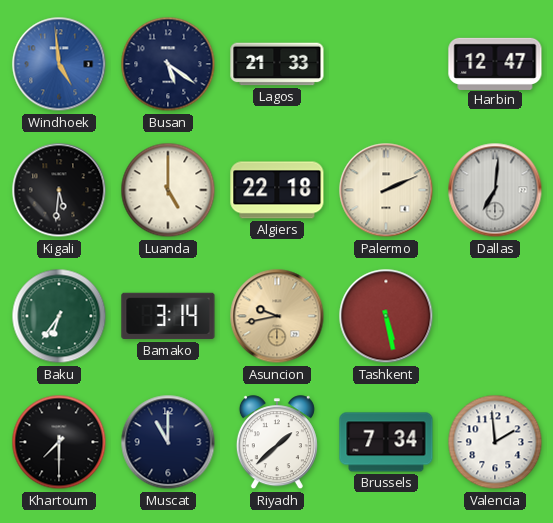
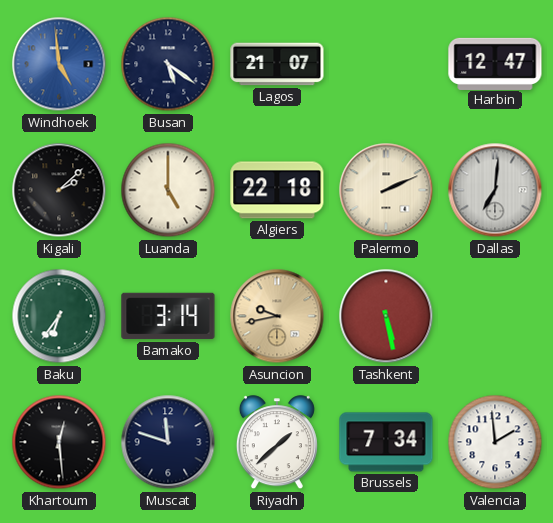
Lagos: 21:33 -> 21:07
Kigali: 5:31 -> 2:08
Khartoum: 7:30 -> 12:29
Muscat: 11:00 -> 11:48
